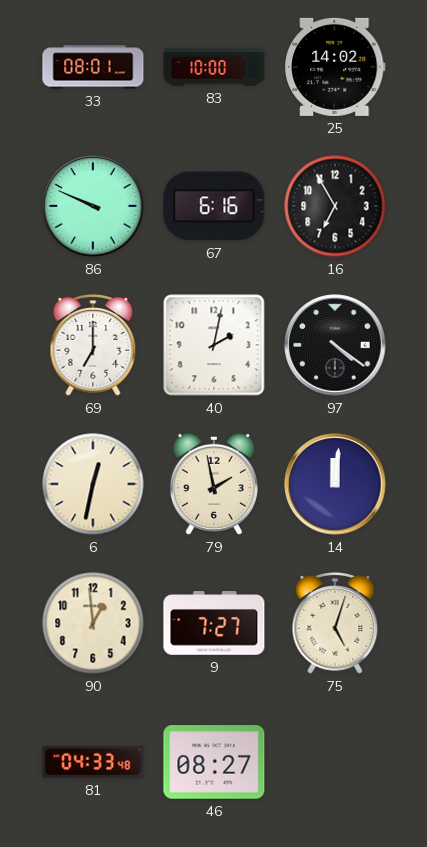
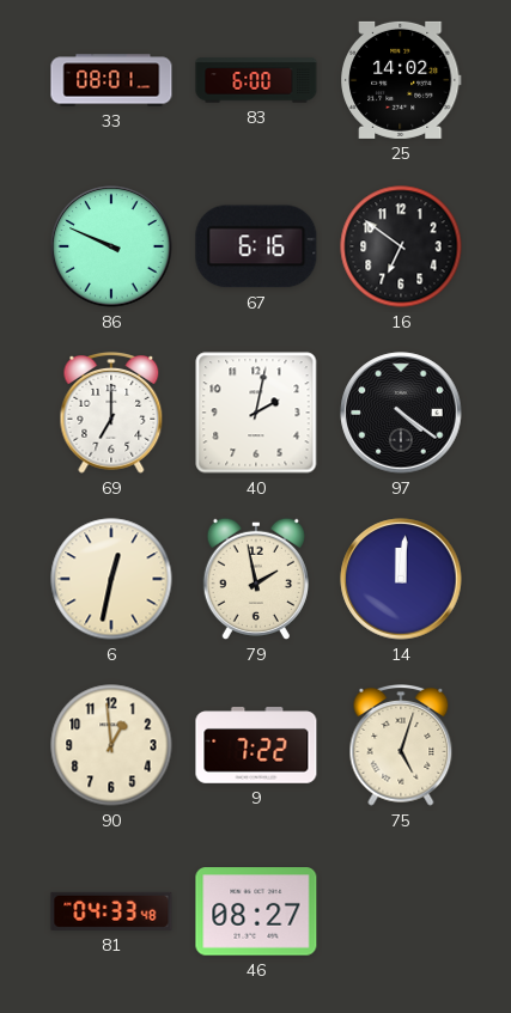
83: 10:00 -> 6:00
16: 6:55 -> 6:51
9: 7:27 -> 7:22
